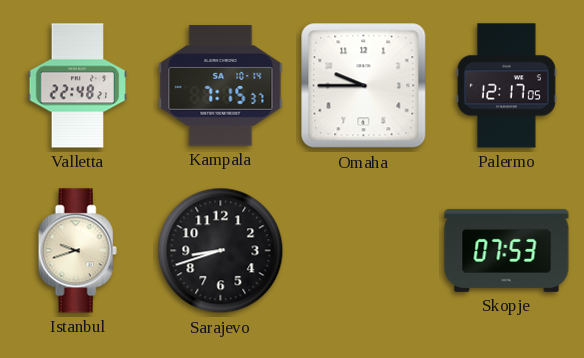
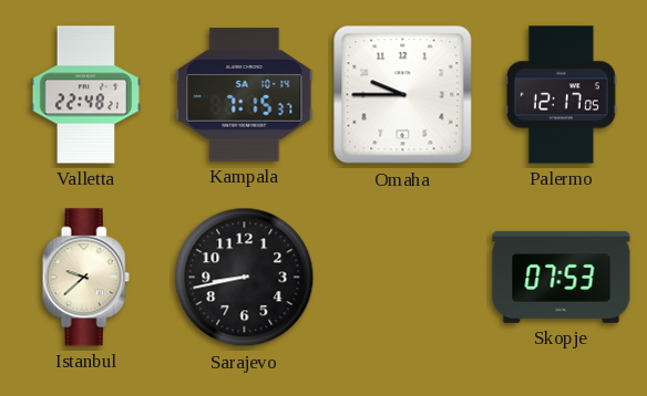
Istanbul: 9:42 -> 9:38
Sarajevo: 8:42 -> 8:43
